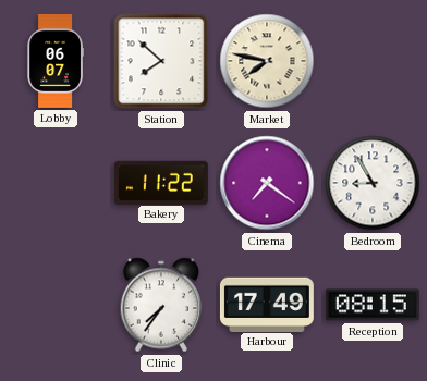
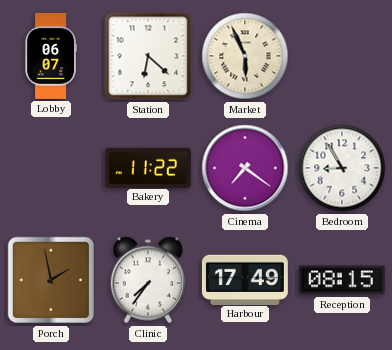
Station: 7:52 -> 6:22
Market: 7:47 -> 5:56
Porch: none -> 1:58
